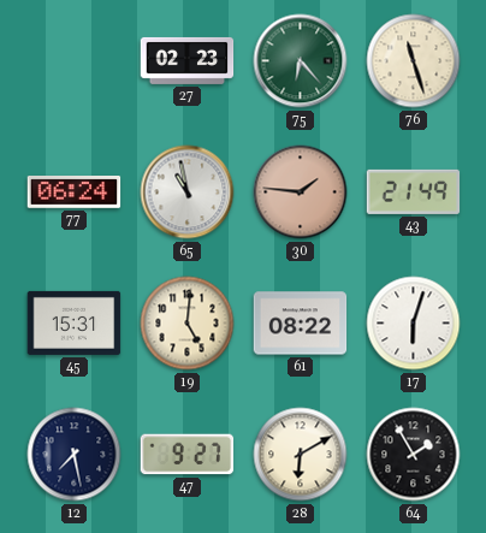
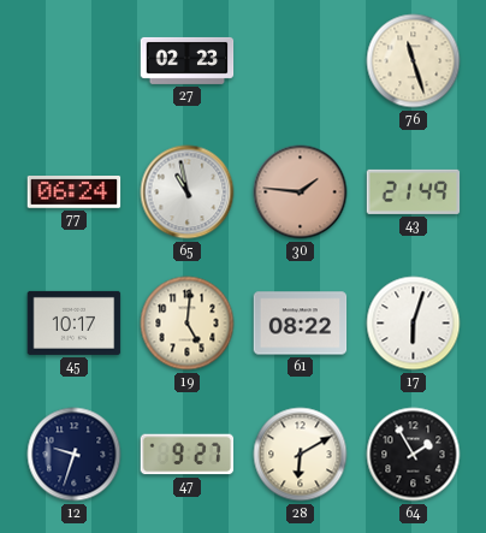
75: 6:23 -> none
45: 15:31 -> 10:17
12: 7:28 -> 9:33
